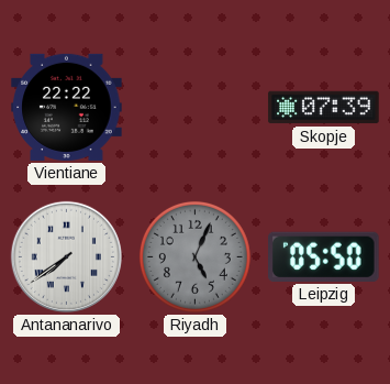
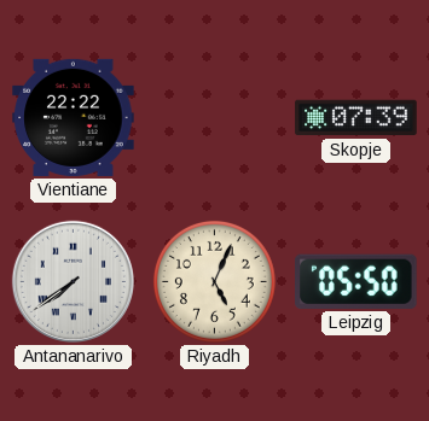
Riyadh dial: grey -> cream
